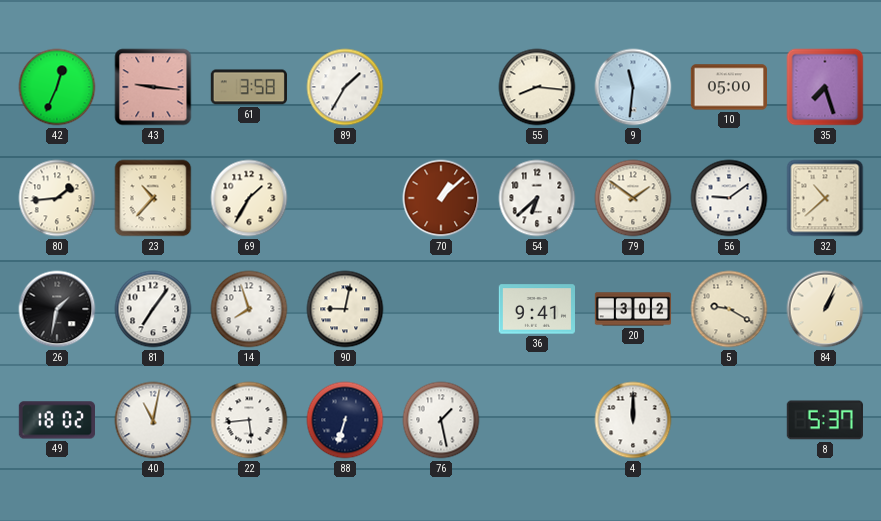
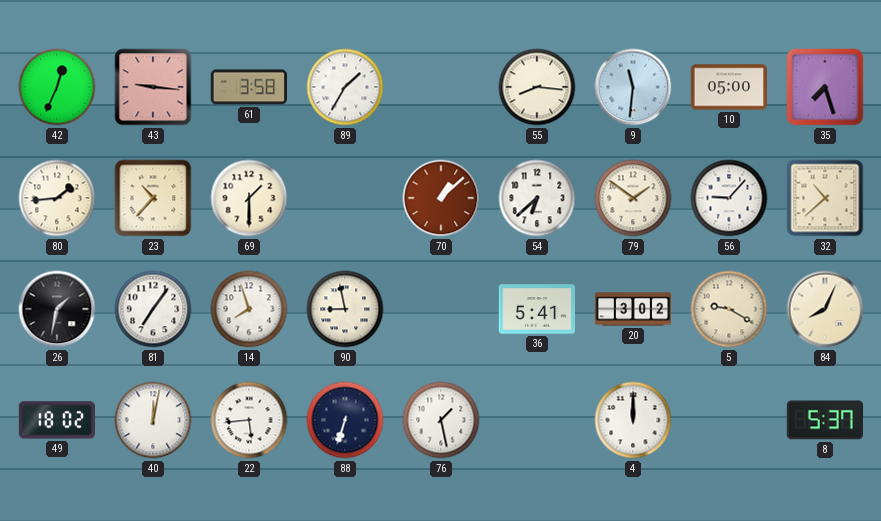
69: 1:35 -> 1:30
56: 9:09 -> 9:07
90: 9:02 -> 8:58
36: 9:41 -> 5:41
84: 1:04 -> 8:04
40: 11:02 -> 12:02
